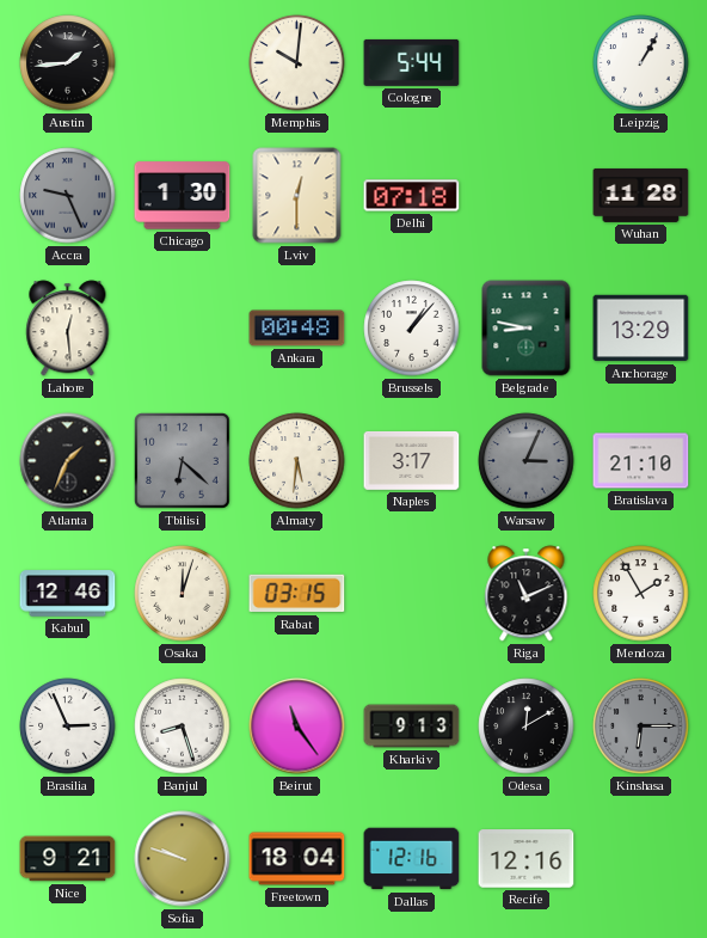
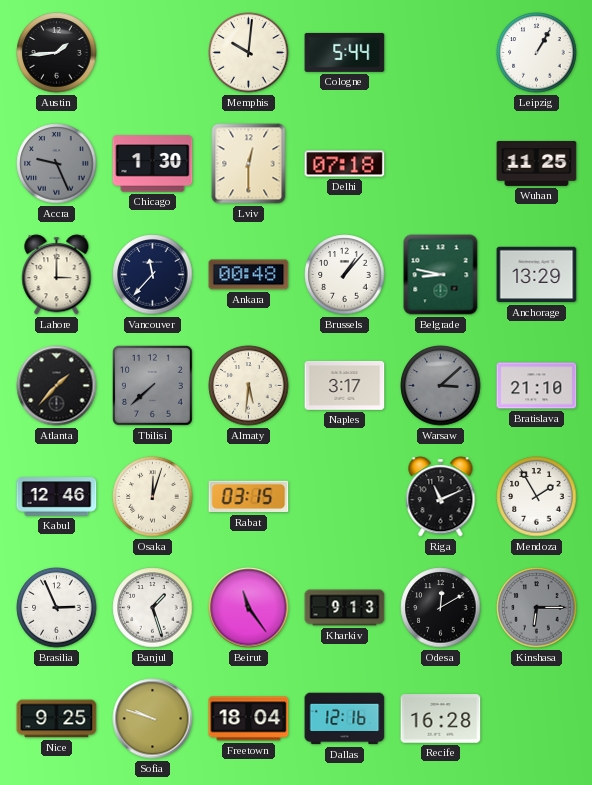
Wuhan: 11:28 -> 11:25
Lahore: 12:29 -> 3:00
Vancouver: none -> 11:37
Atlanta: 1:34 -> 1:37
Tbilisi: 6:22 -> 7:38
Warsaw: 3:04 -> 3:08
Banjul: 8:27 -> 1:27
Nice: 9:21 -> 9:25
Recife: 12:16 -> 16:28
